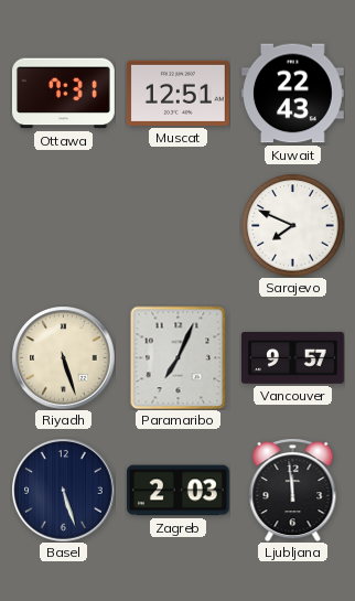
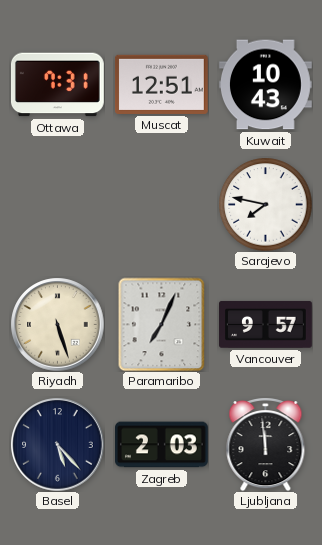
Kuwait: 22:43 -> 10:43
Sarajevo: 7:49 -> 7:47
Basel: 5:27 -> 5:23
